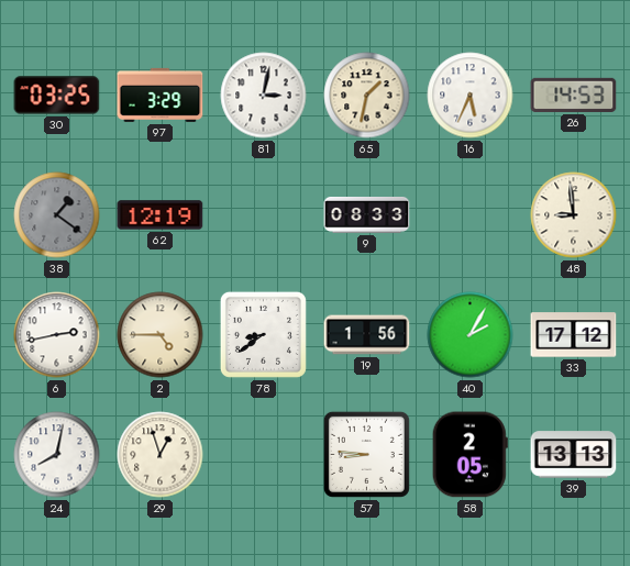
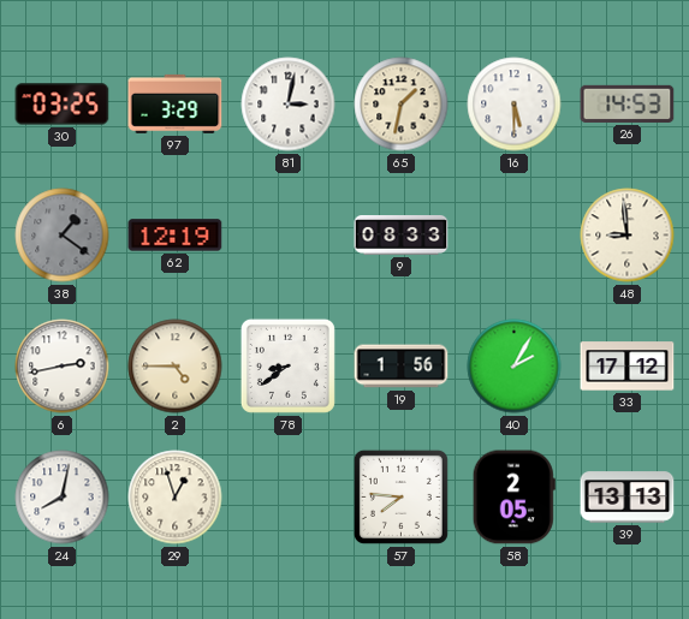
16: 5:34 -> 5:30
57: 8:46 -> 7:46
